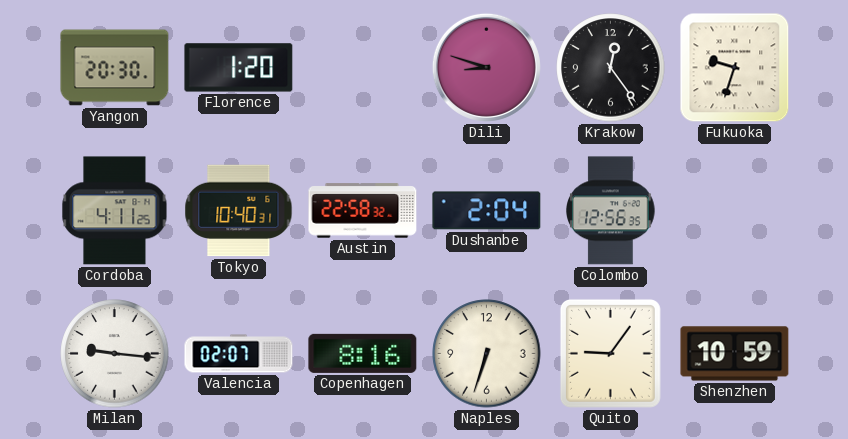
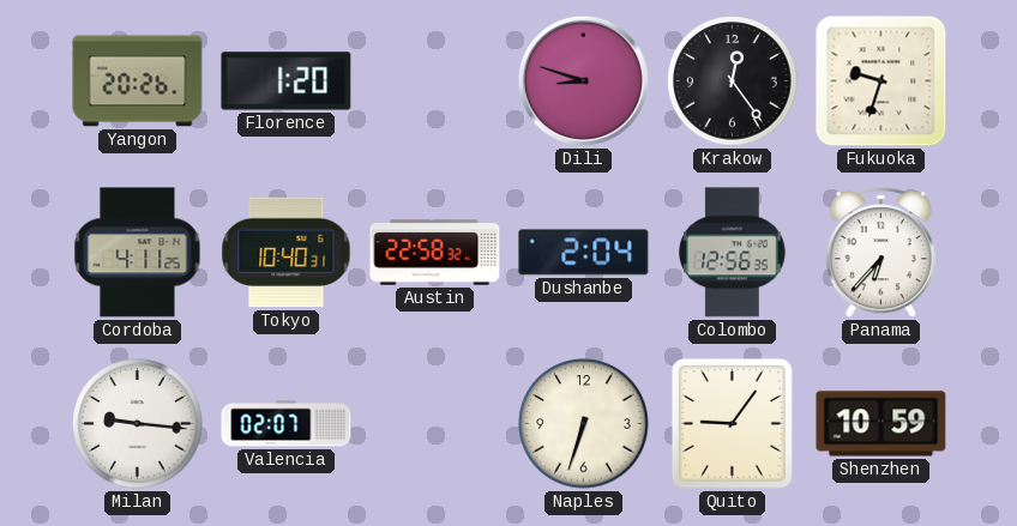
Yangon: 20:30 -> 20:26
Panama: none -> 6:37
Copenhagen: 8:16 -> none
